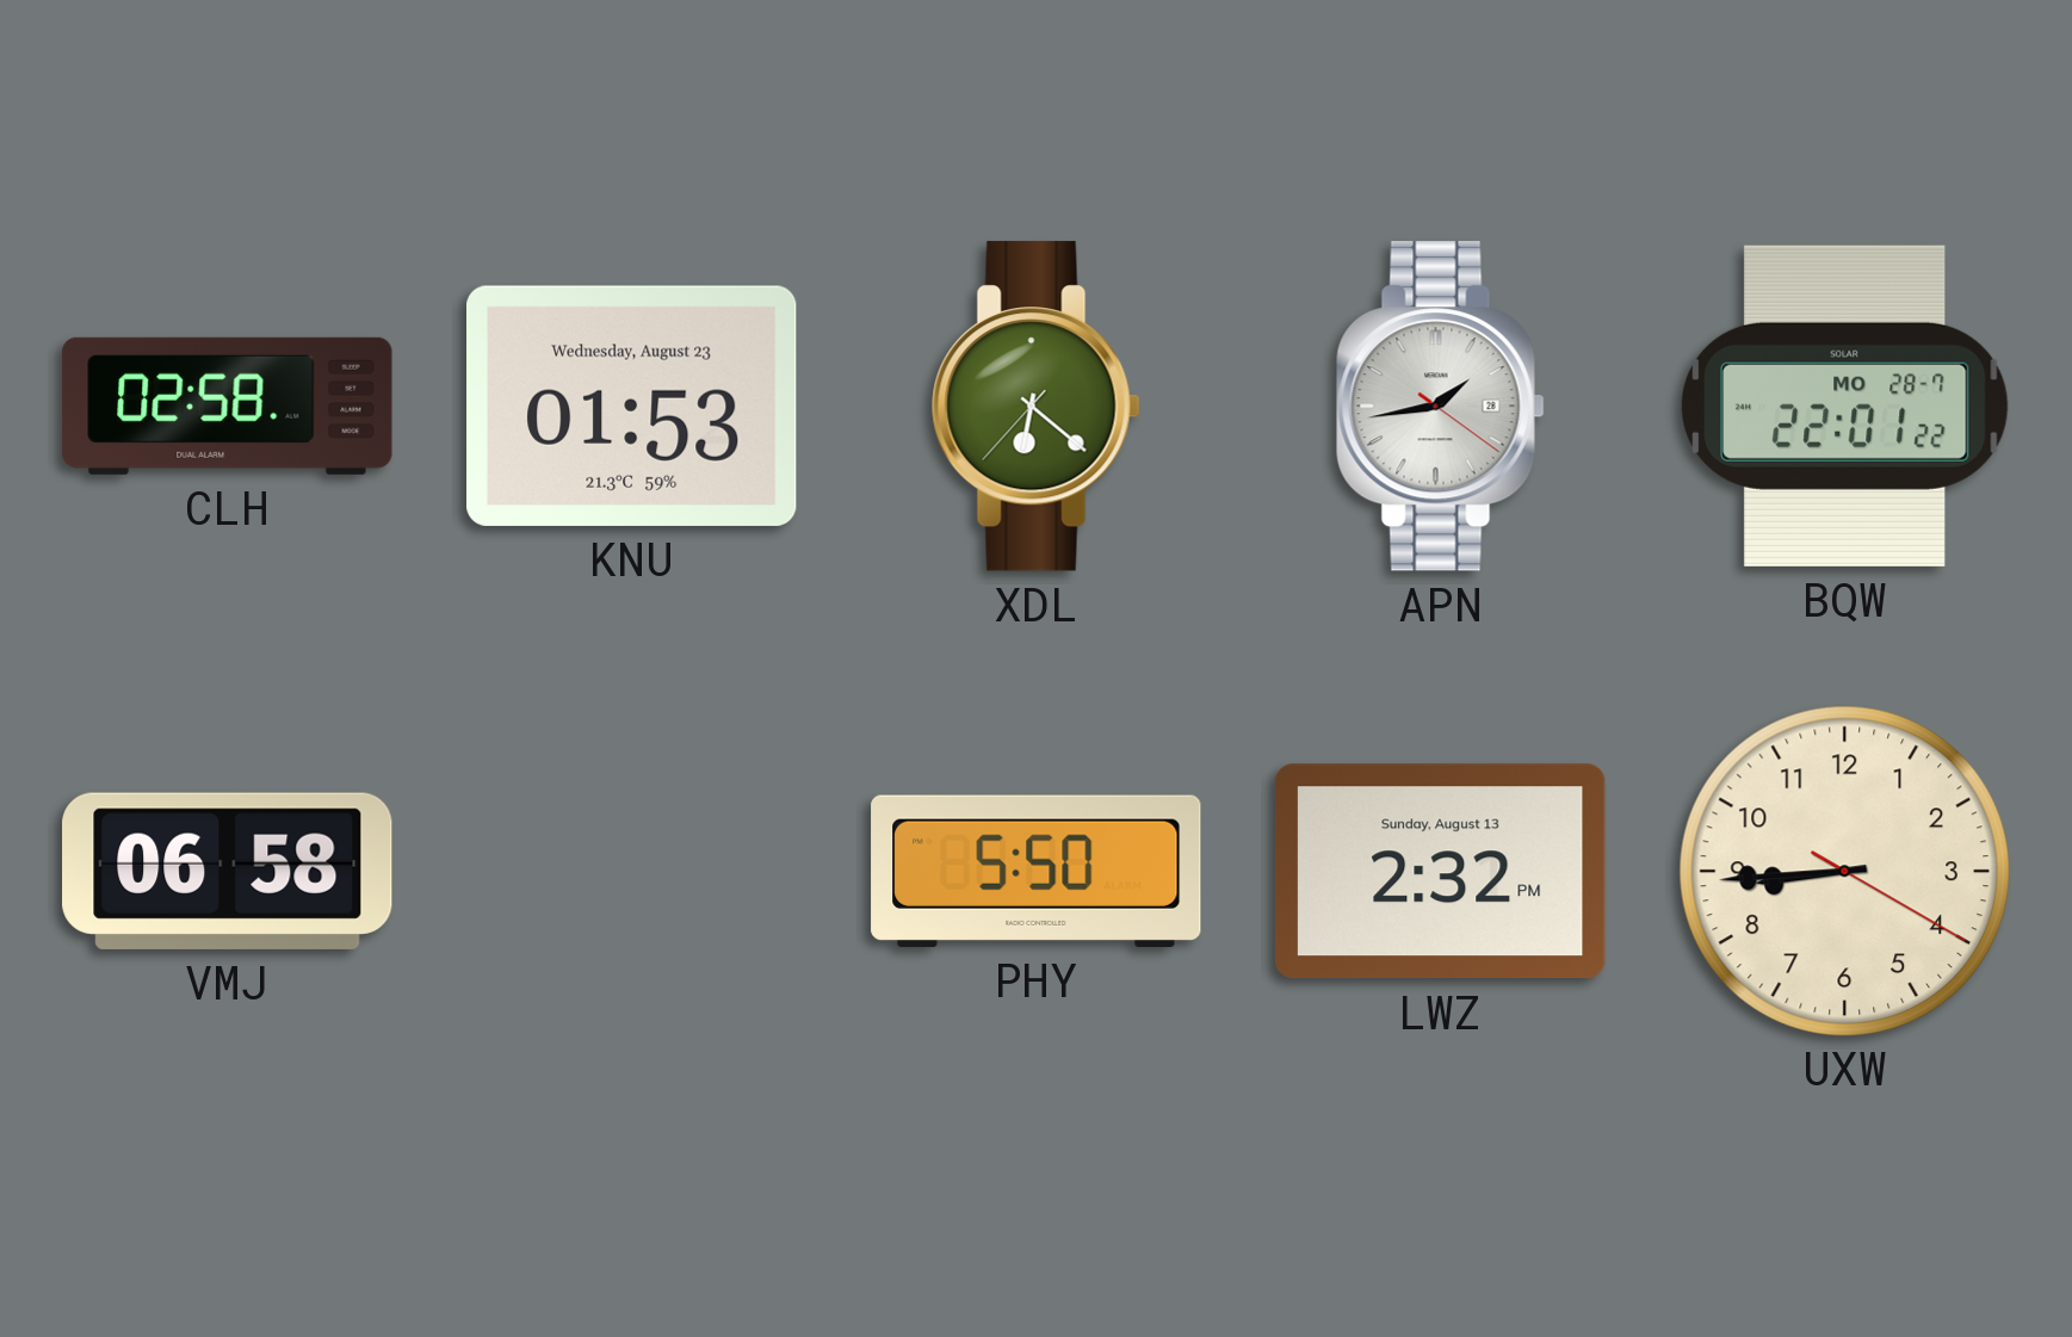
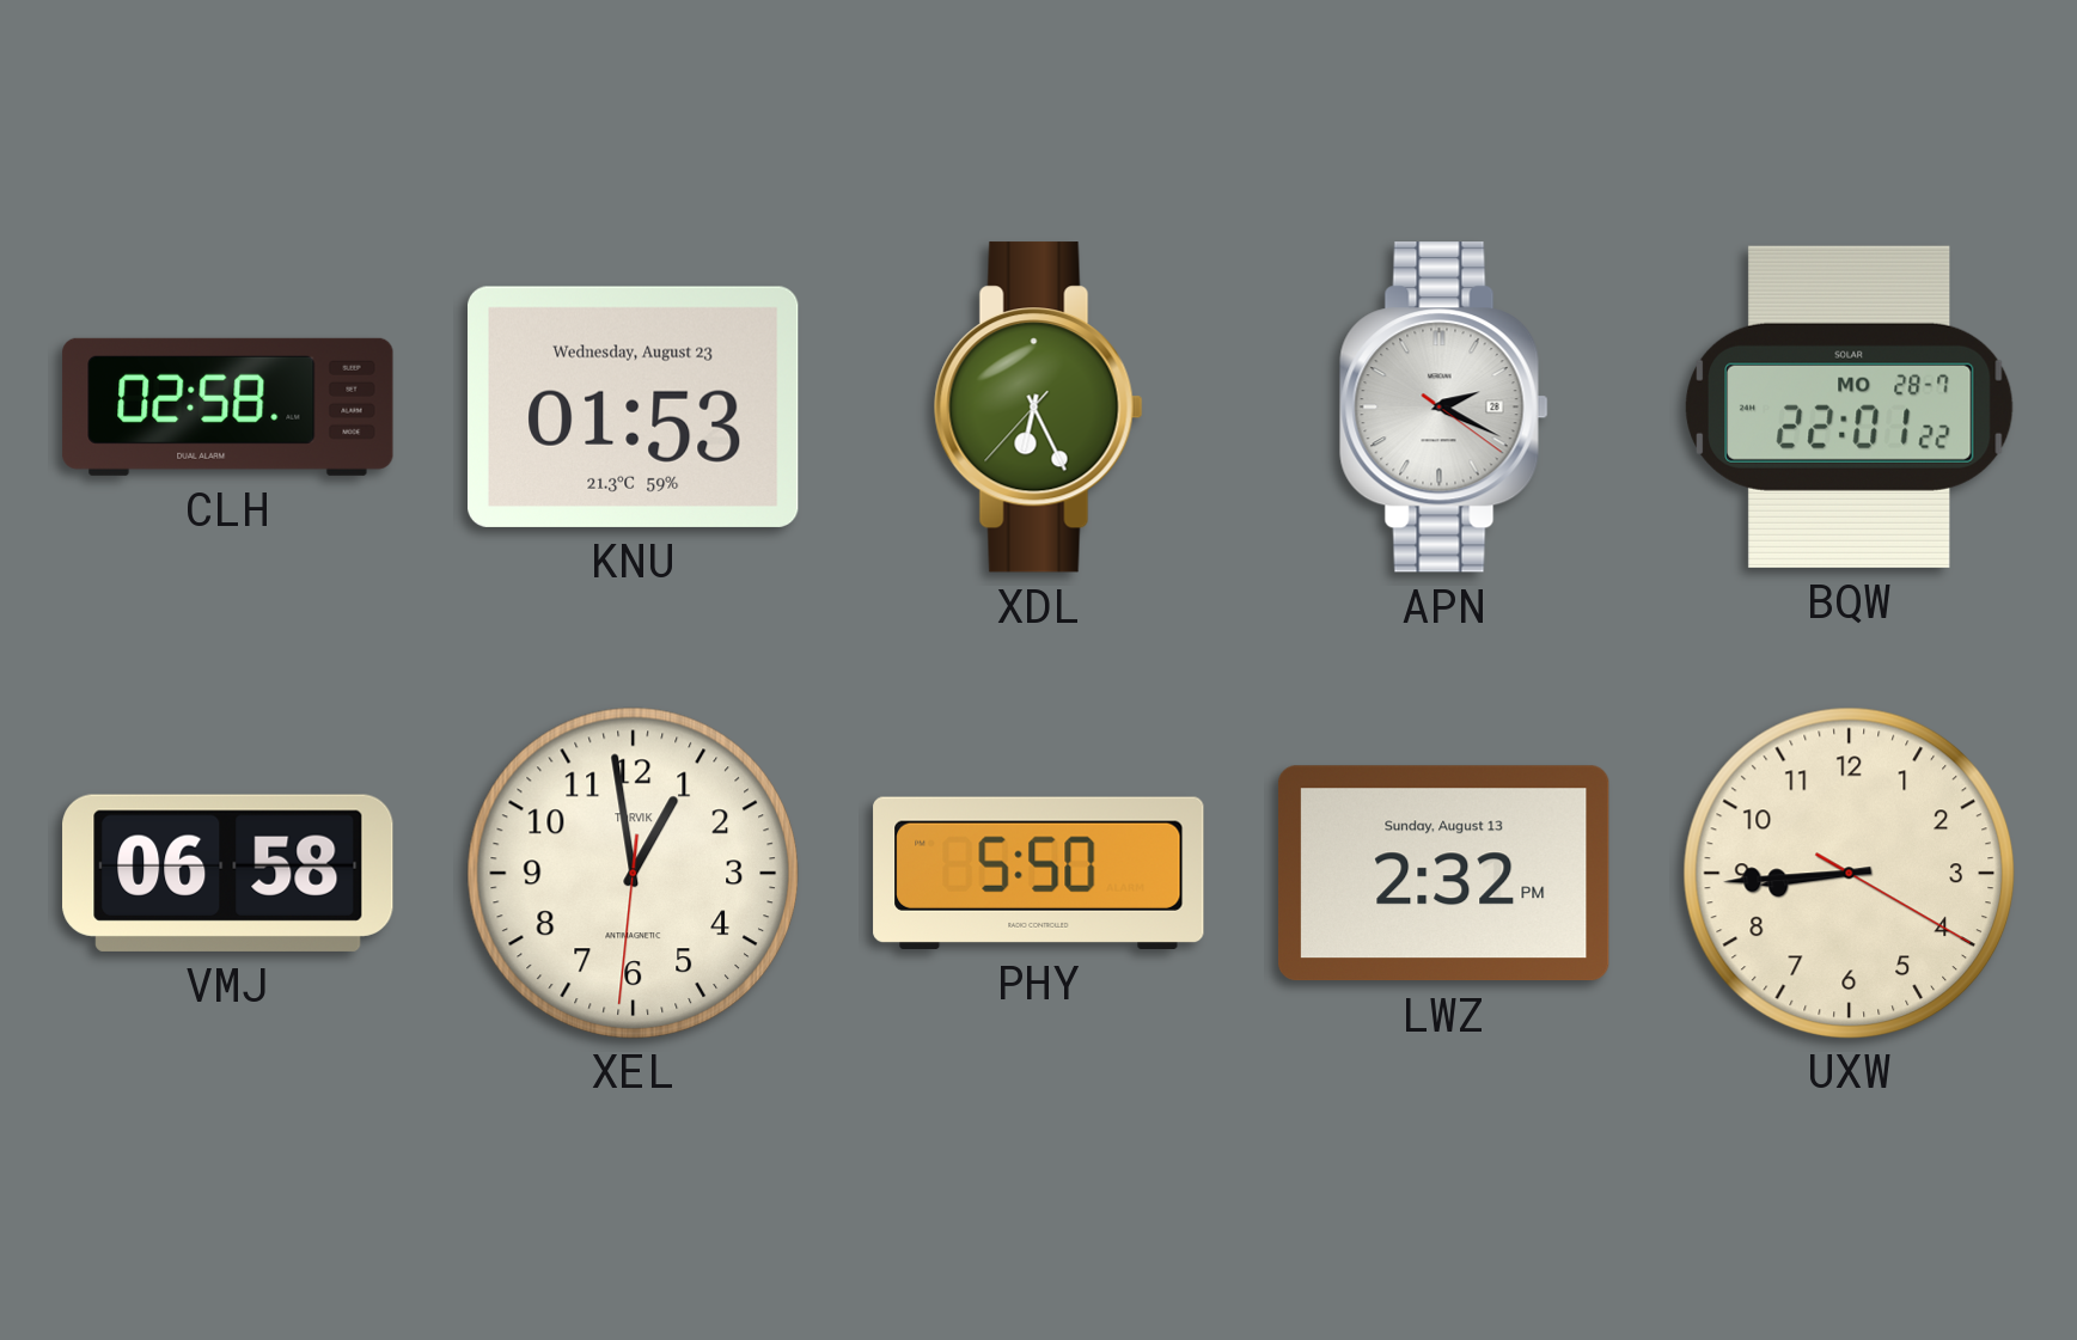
XDL: 6:21 -> 6:25
APN: 1:43 -> 2:19
XEL: none -> 12:58
